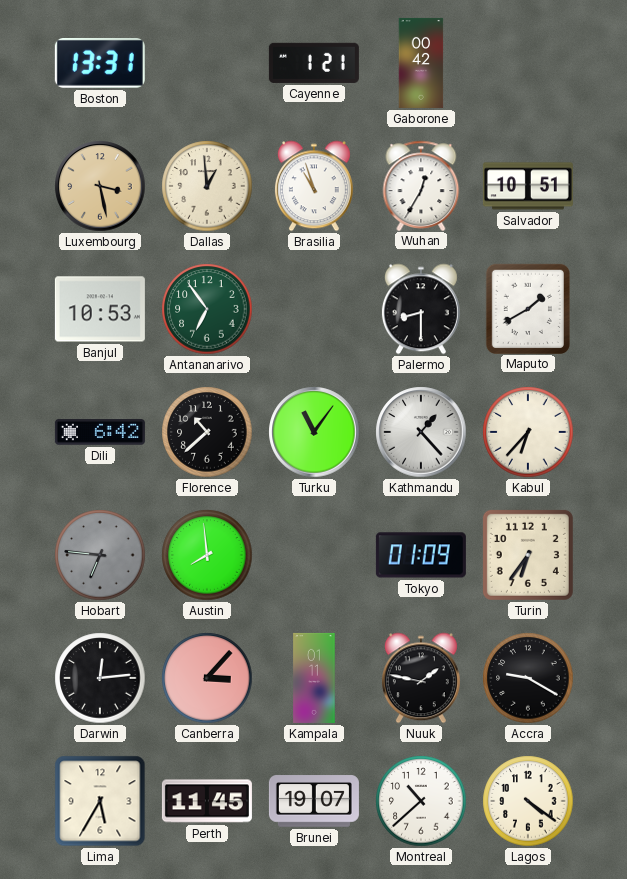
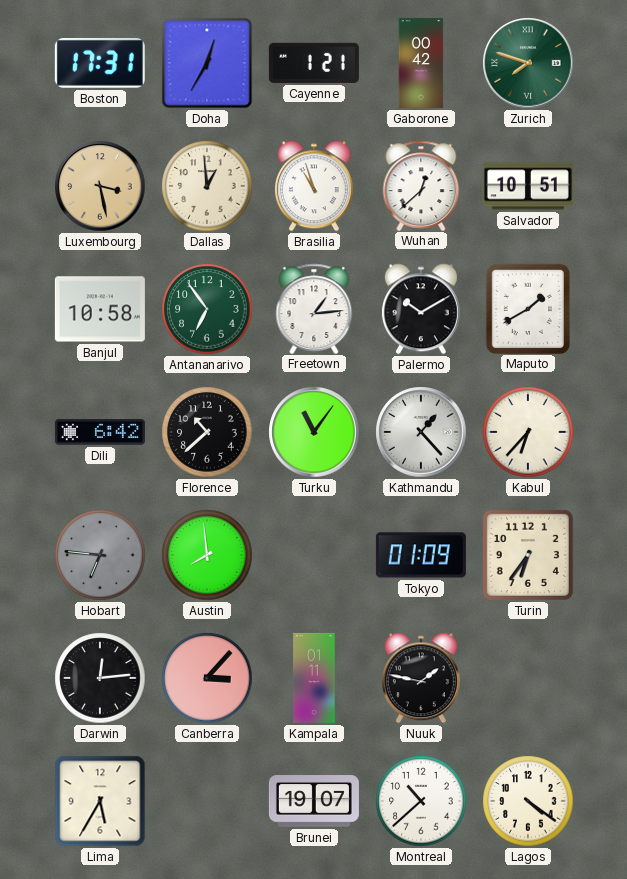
Boston: 13:31 -> 17:31
Doha: none -> 12:35
Zurich: none -> 7:48
Wuhan: 12:35 -> 12:38
Banjul: 10:53 -> 10:58
Freetown: none -> 1:14
Palermo: 8:30 -> 10:10
Accra: 9:20 -> none
Perth: 11:45 -> none
